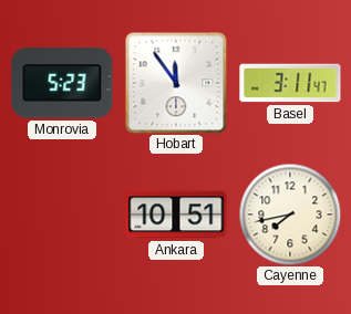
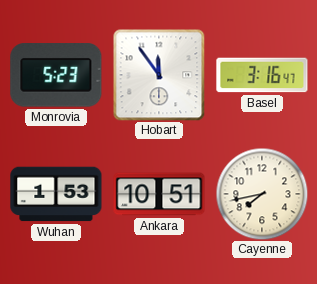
Basel: 3:11 -> 3:16
Wuhan: none -> 1:53
